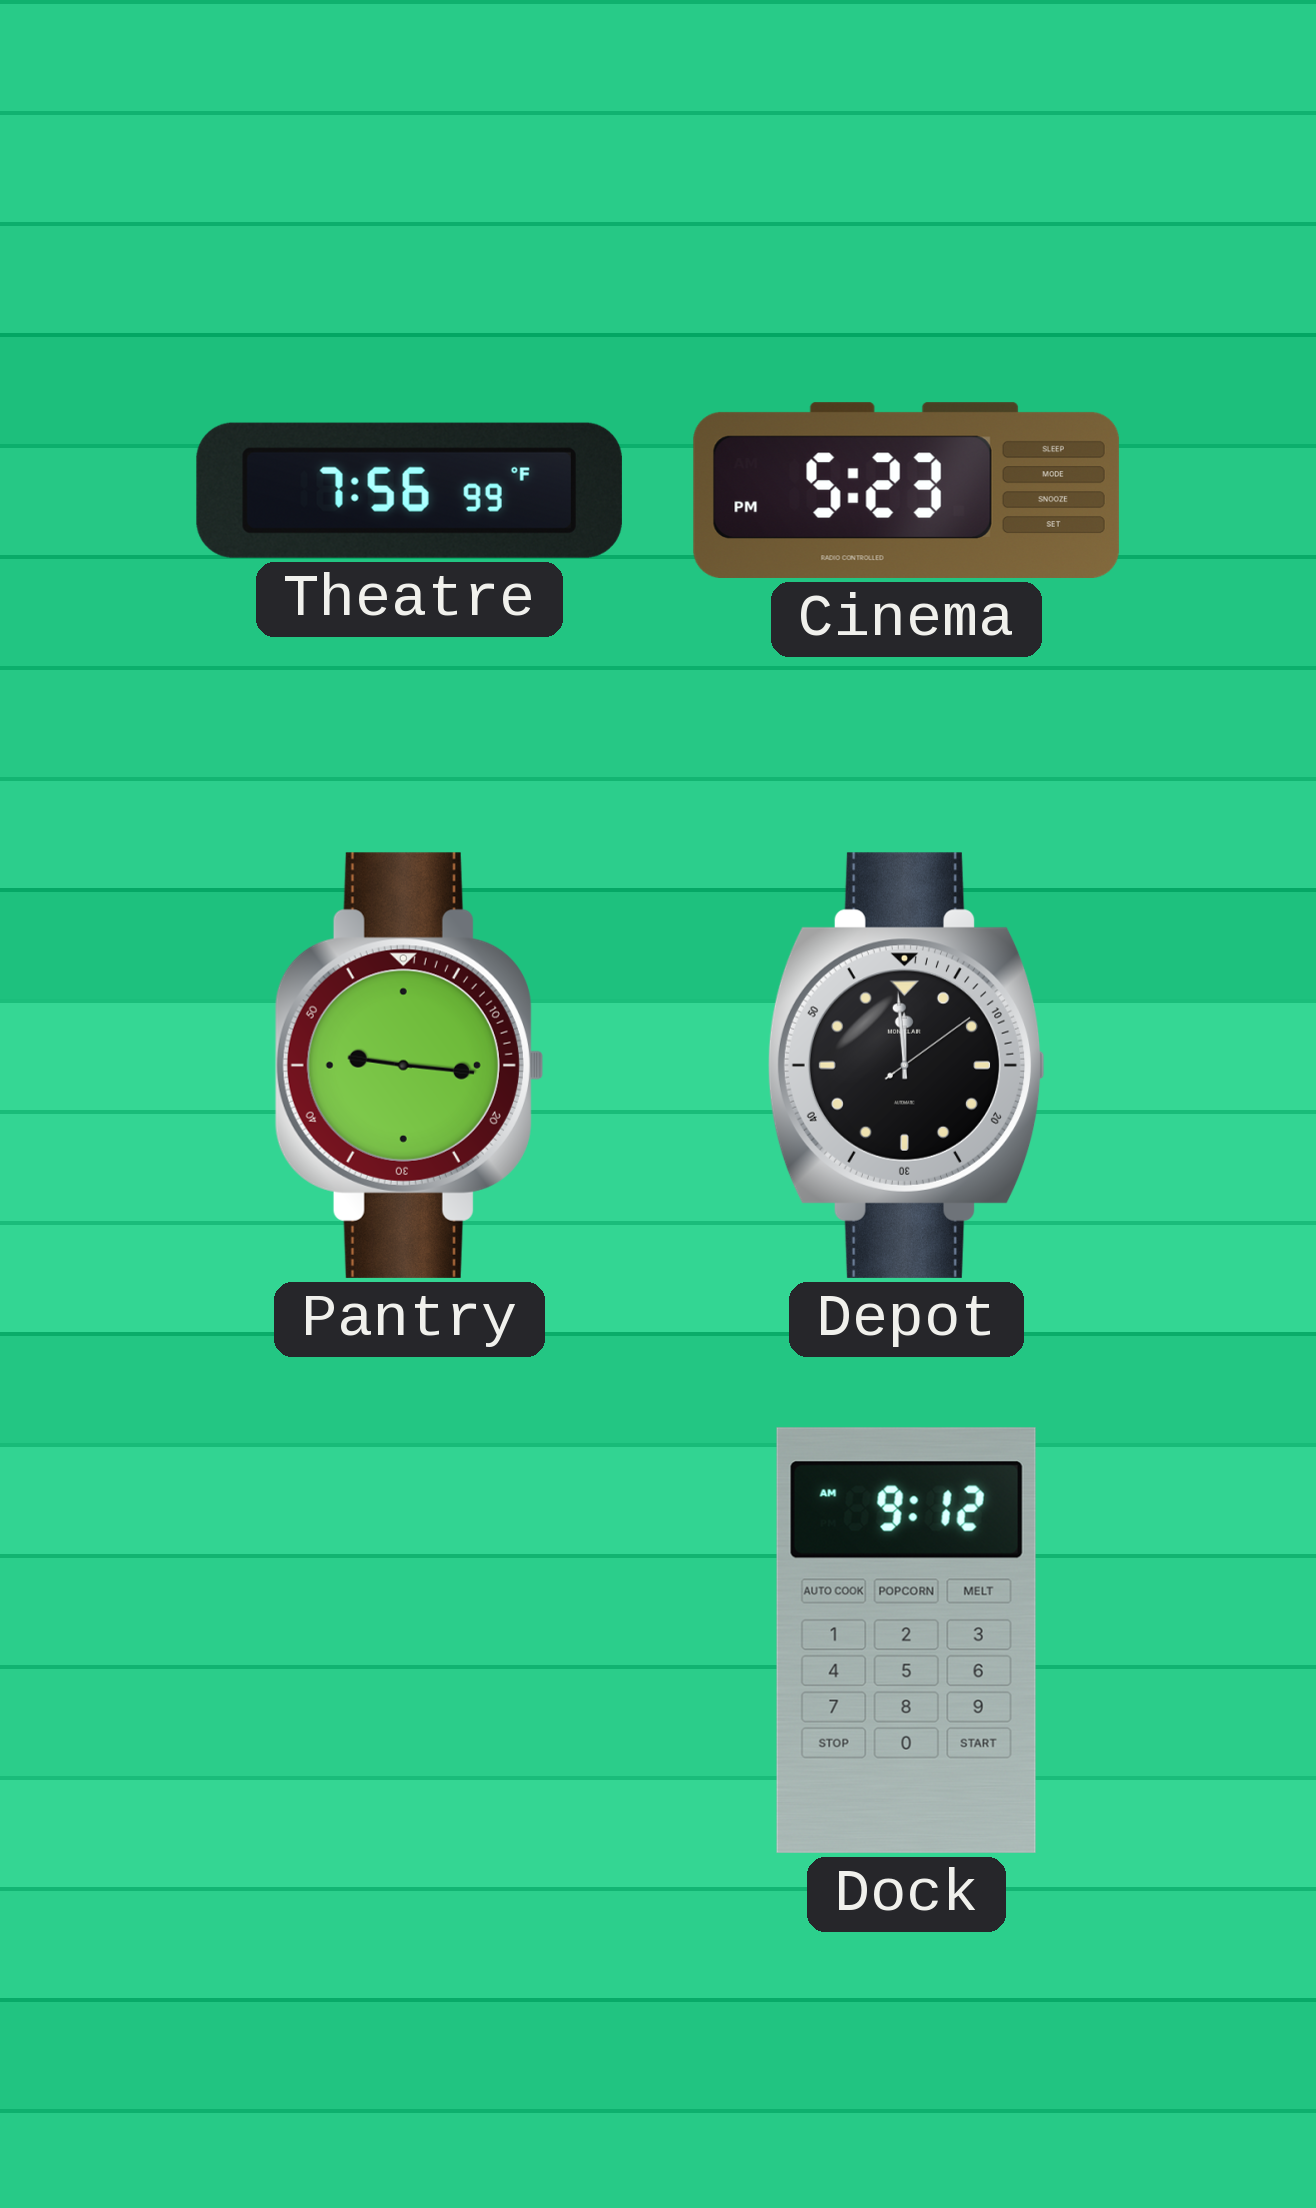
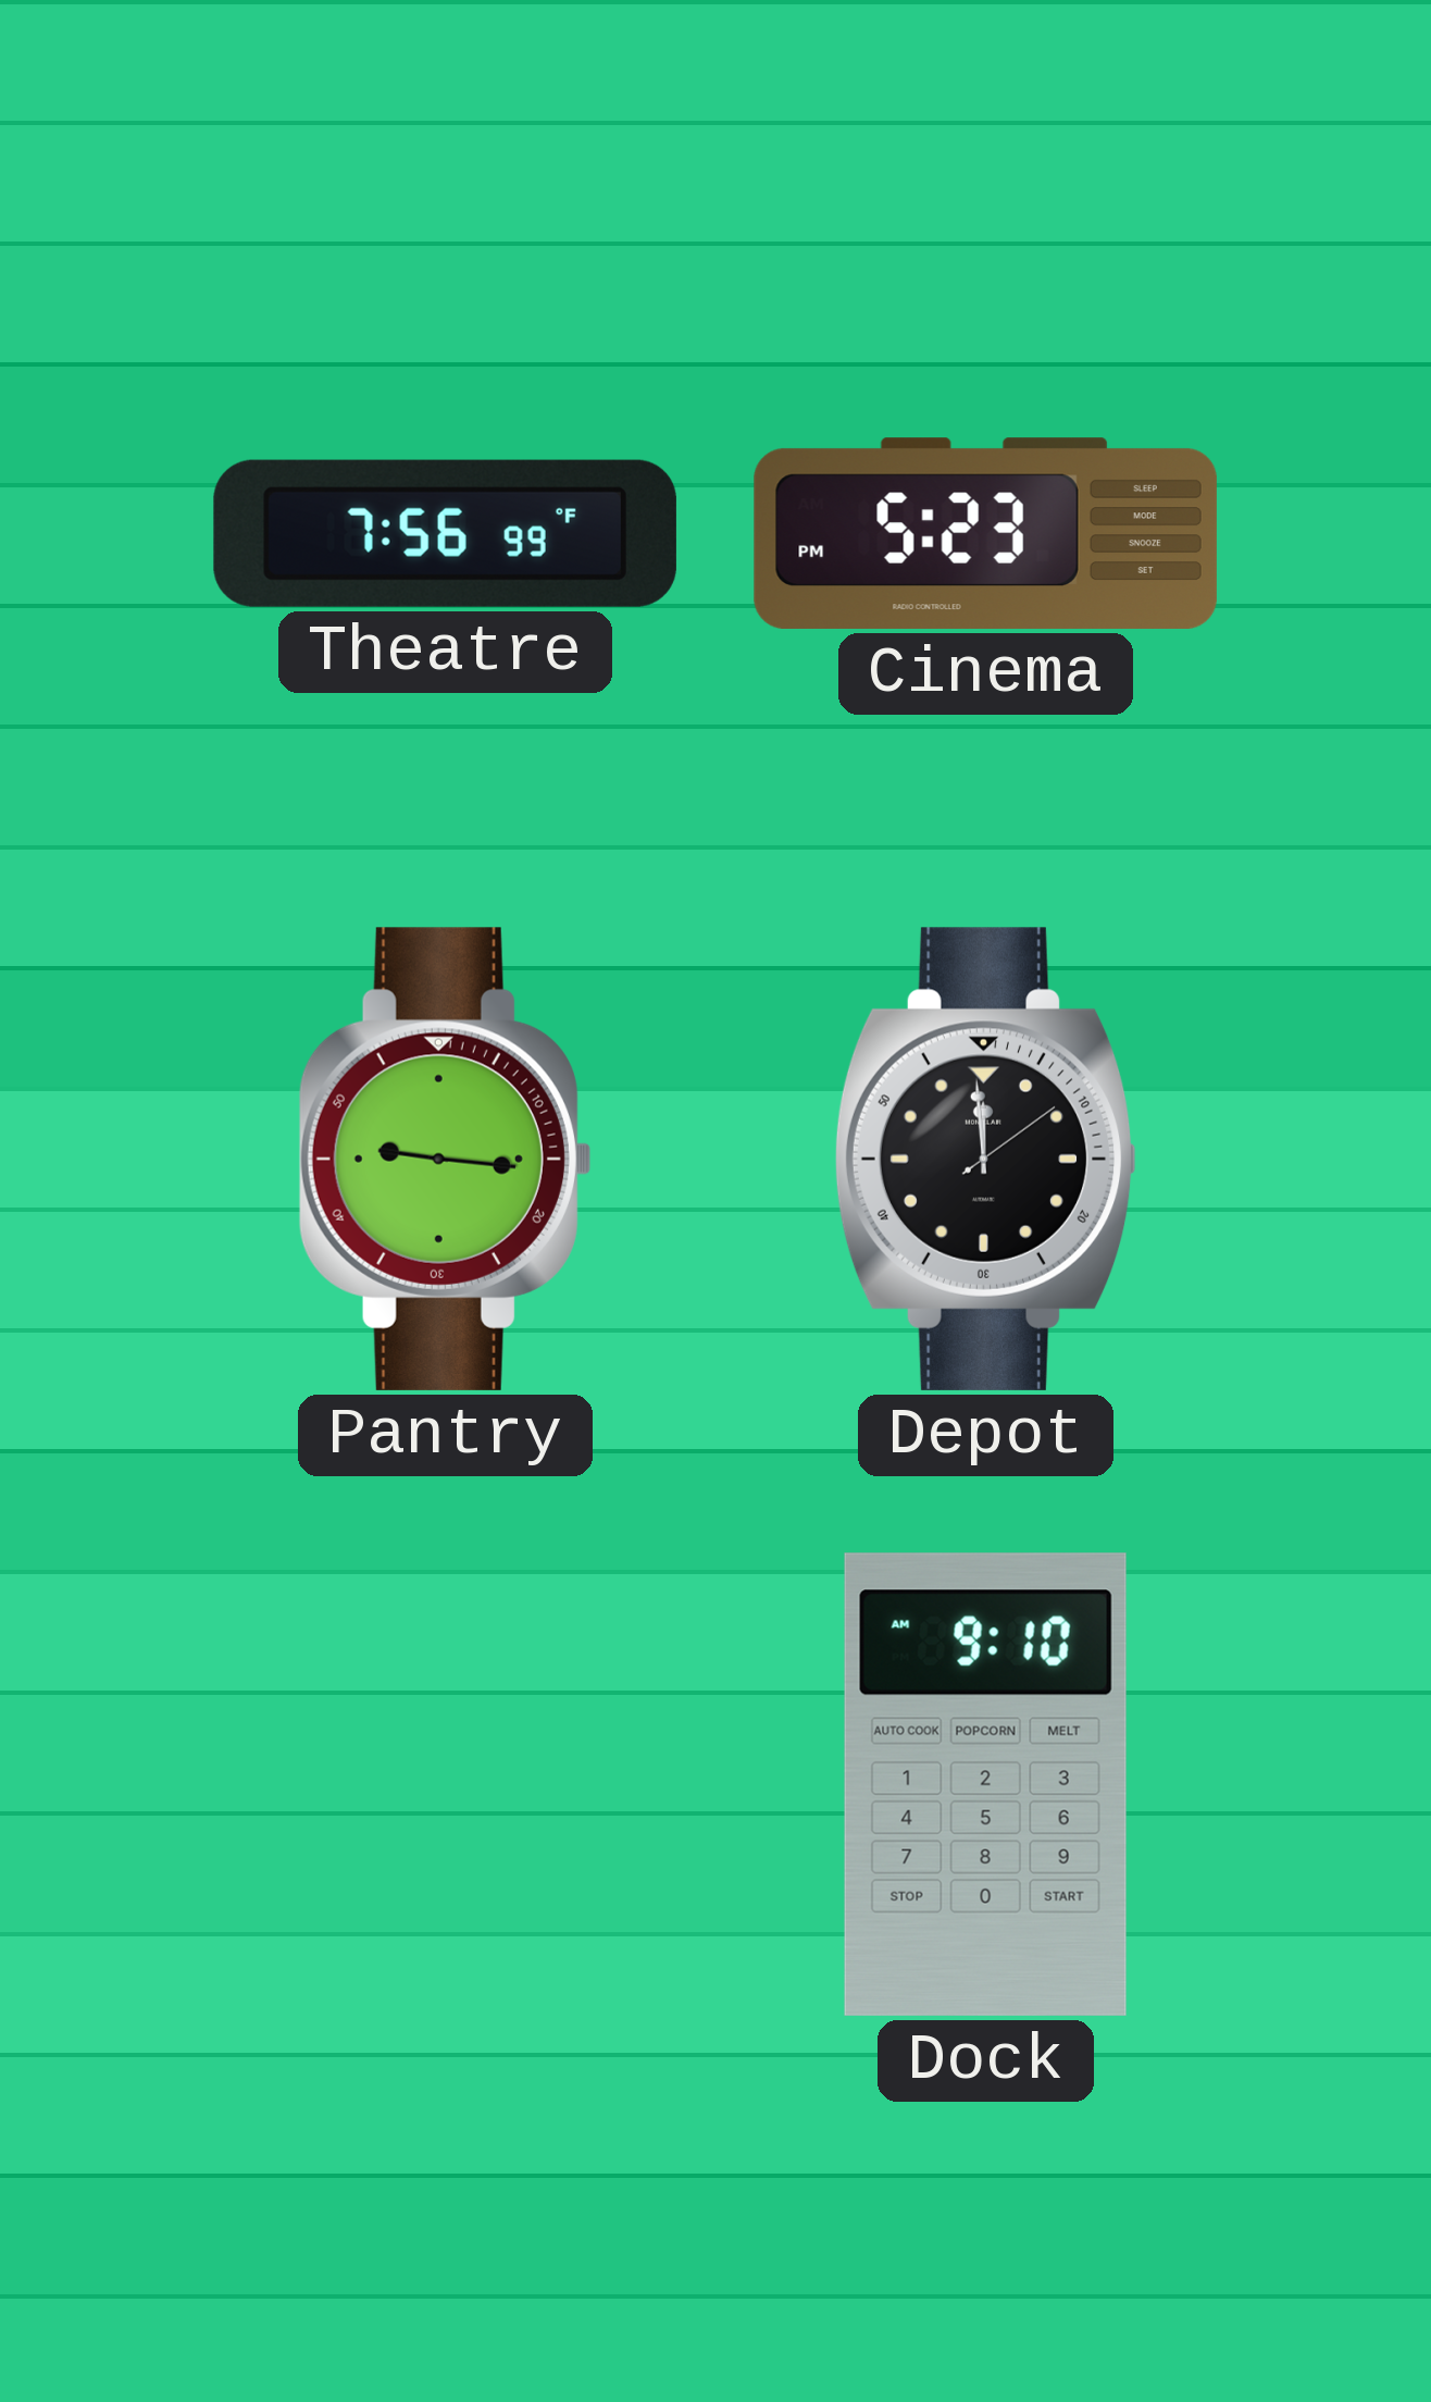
Dock: 9:12 -> 9:10
